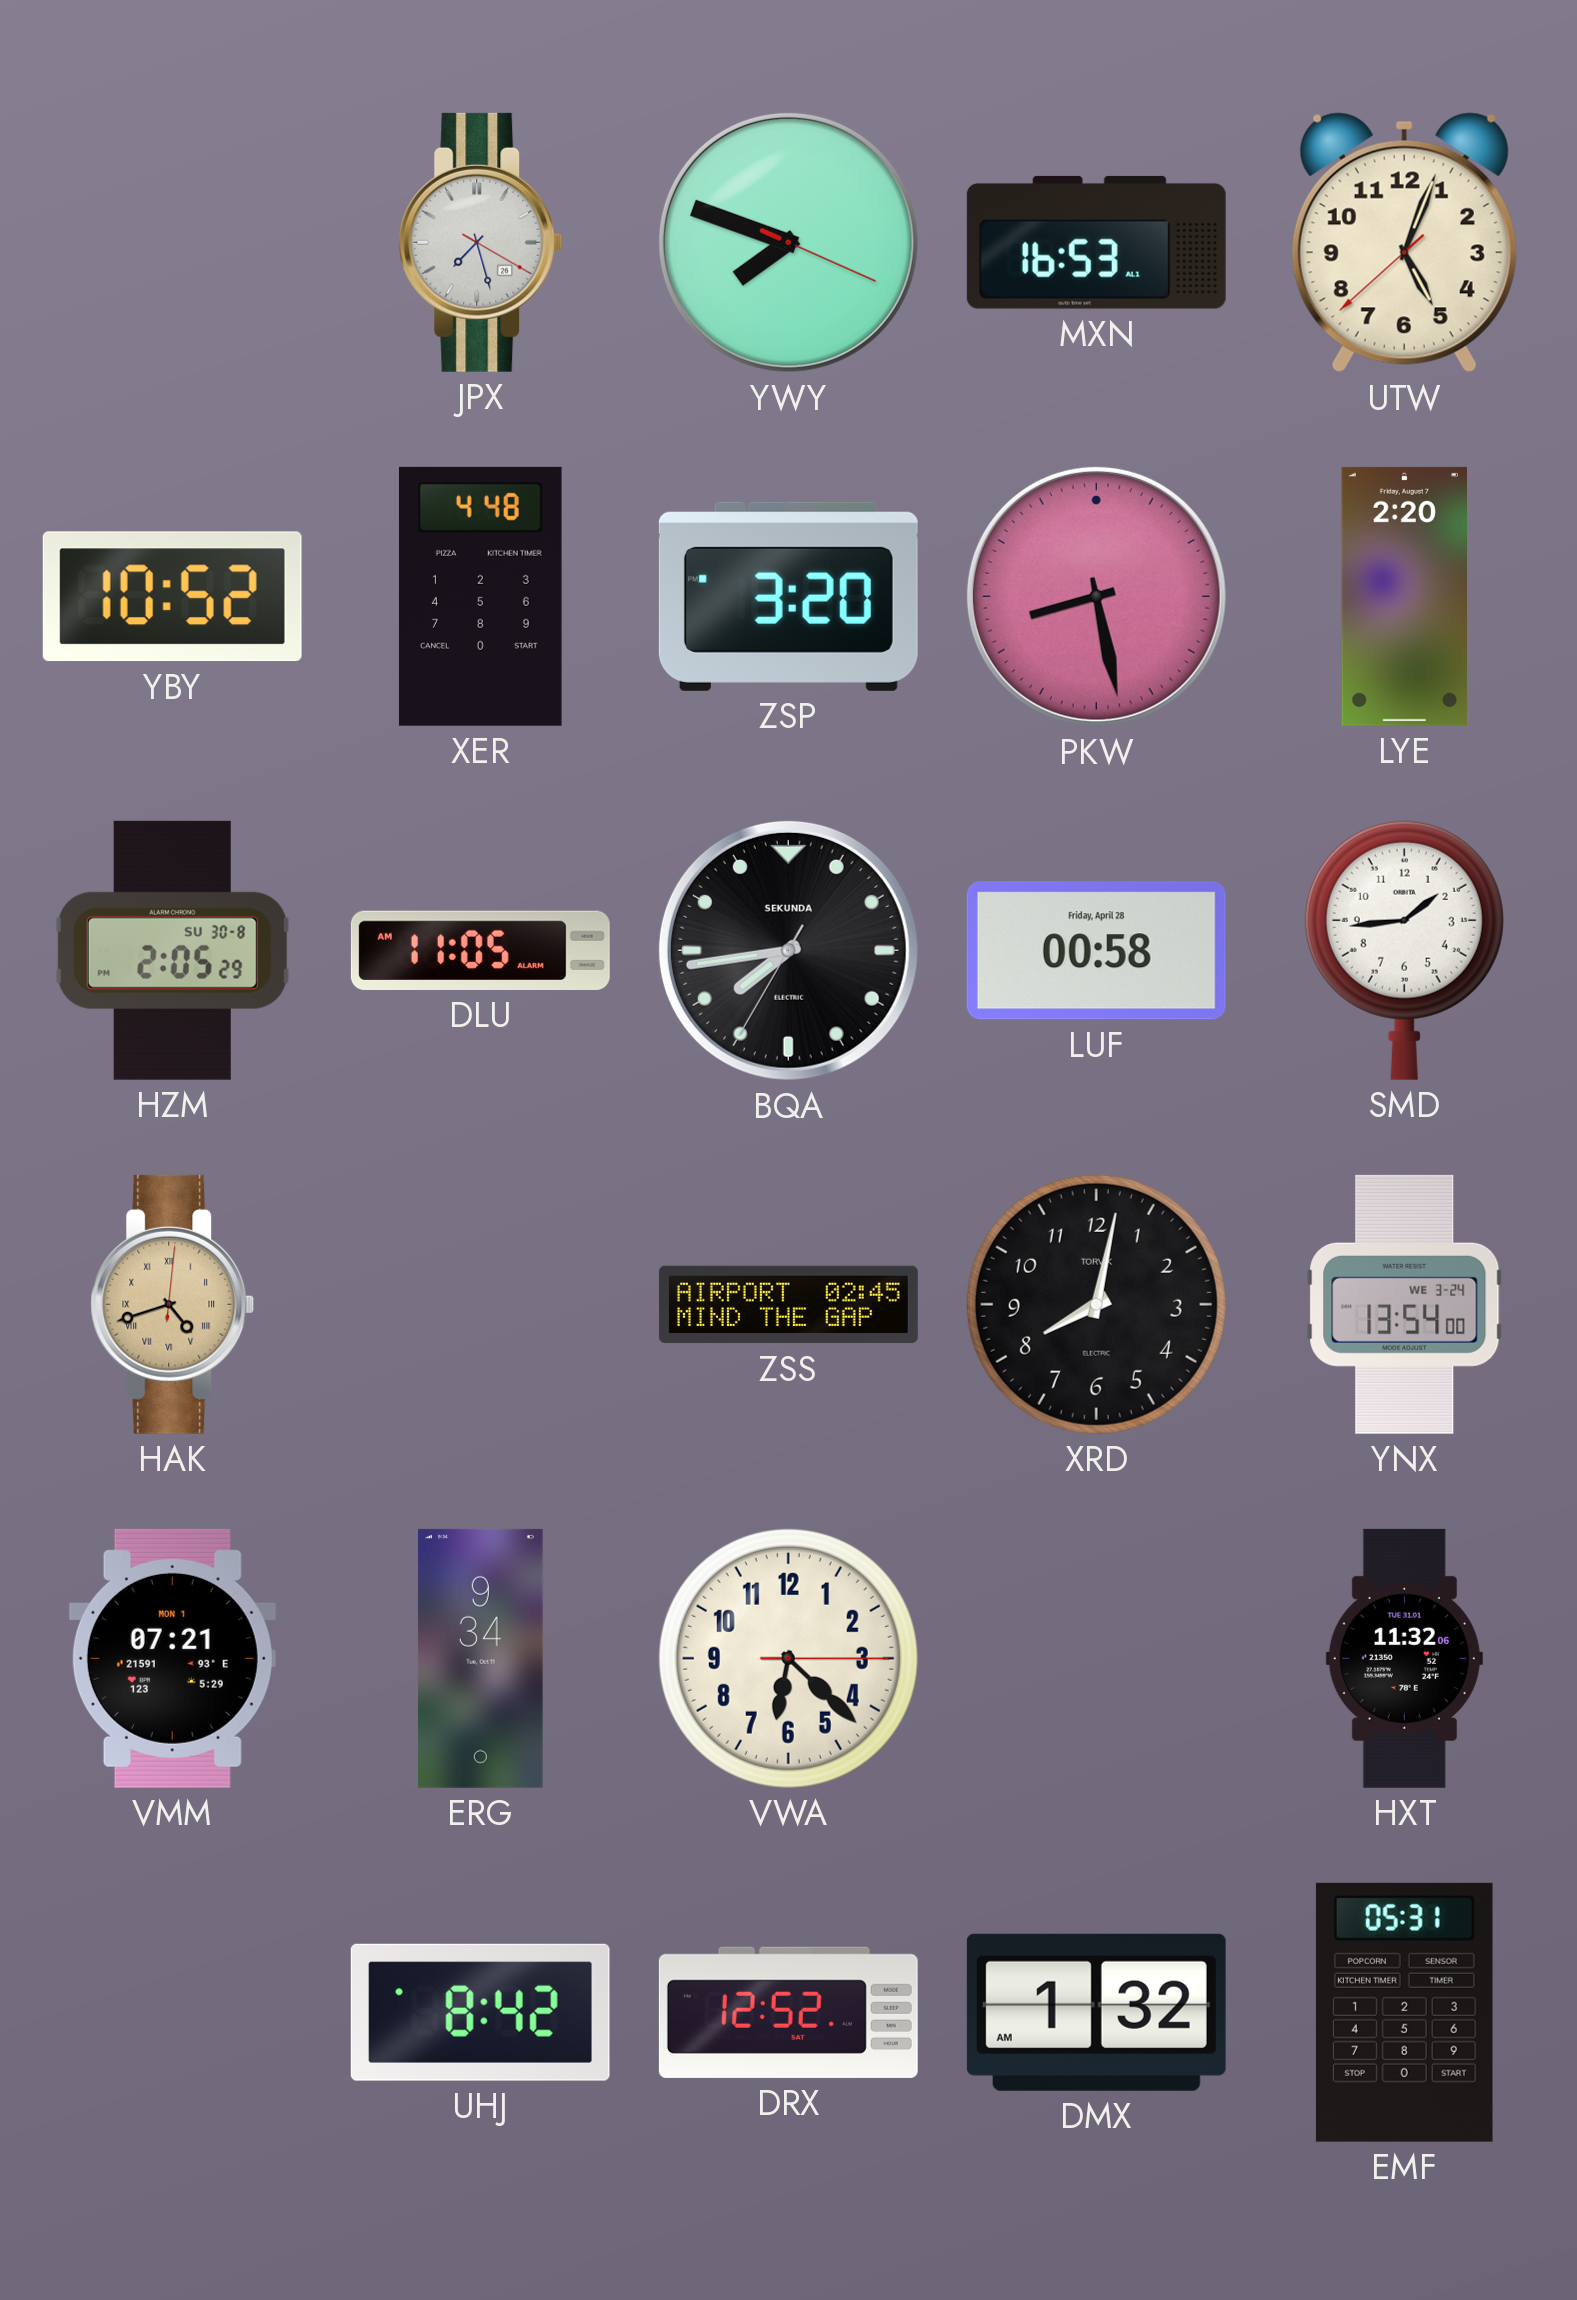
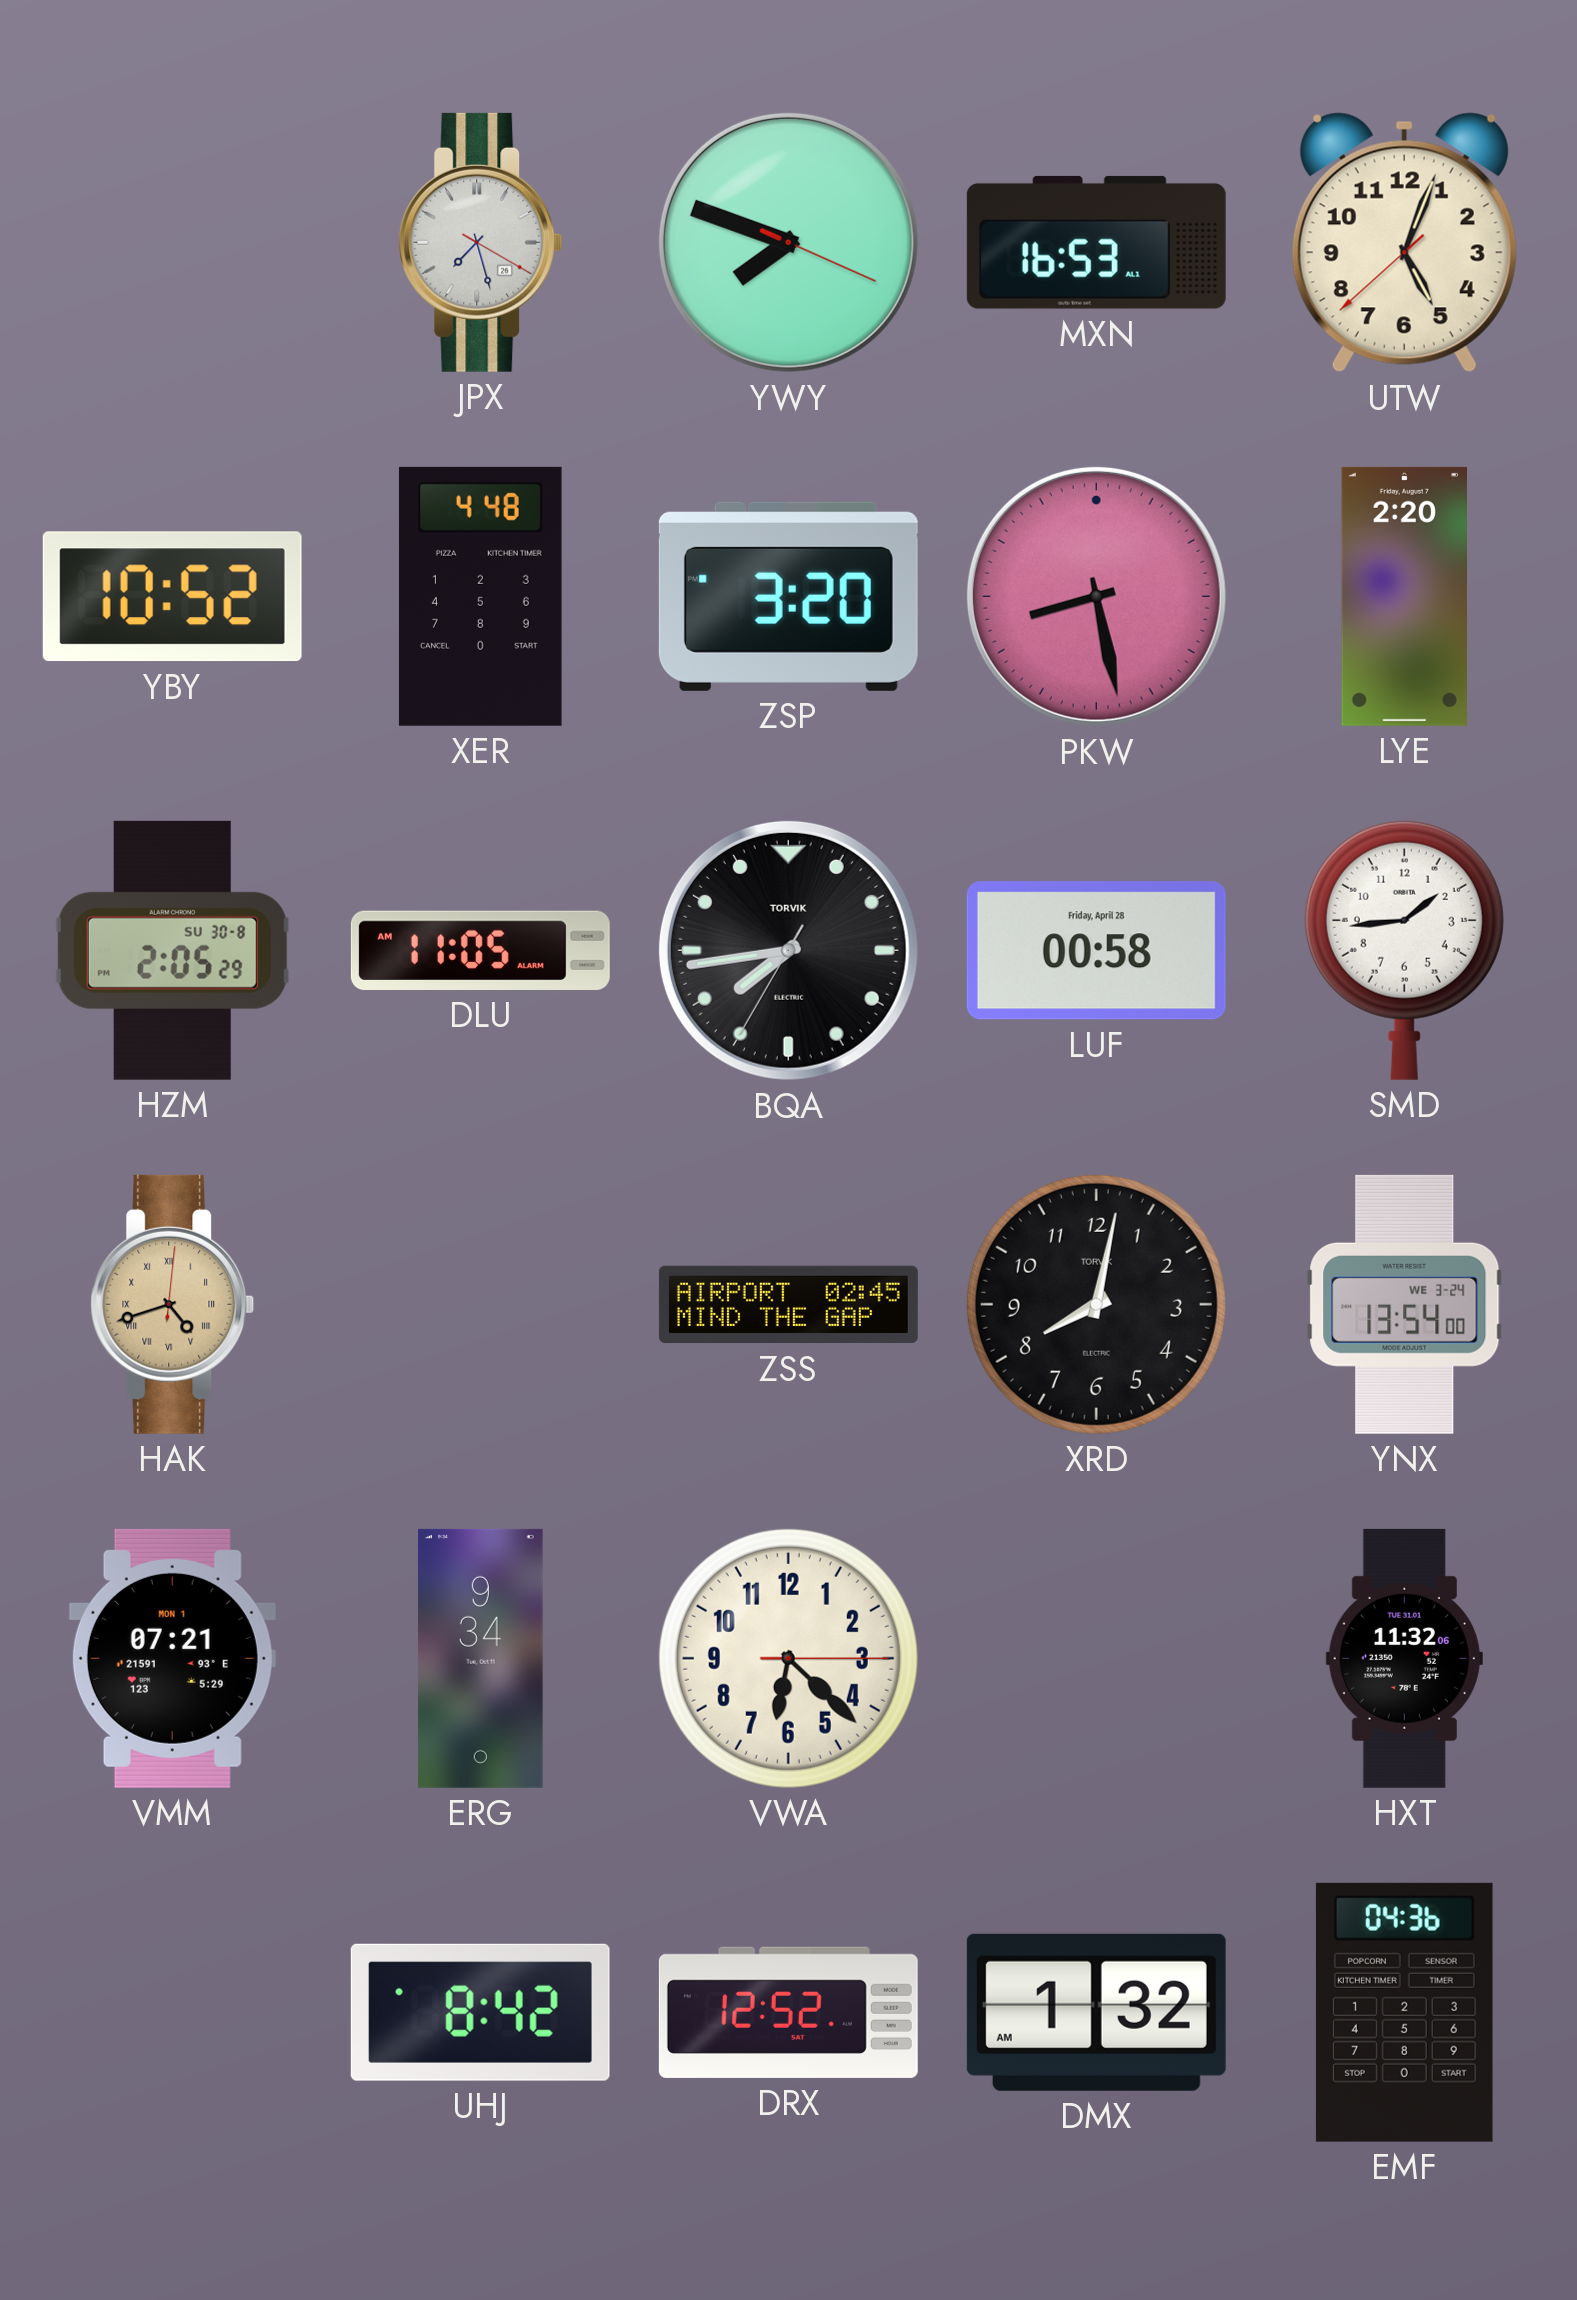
BQA brand: SEKUNDA -> TORVIK
EMF: 05:31 -> 04:36
